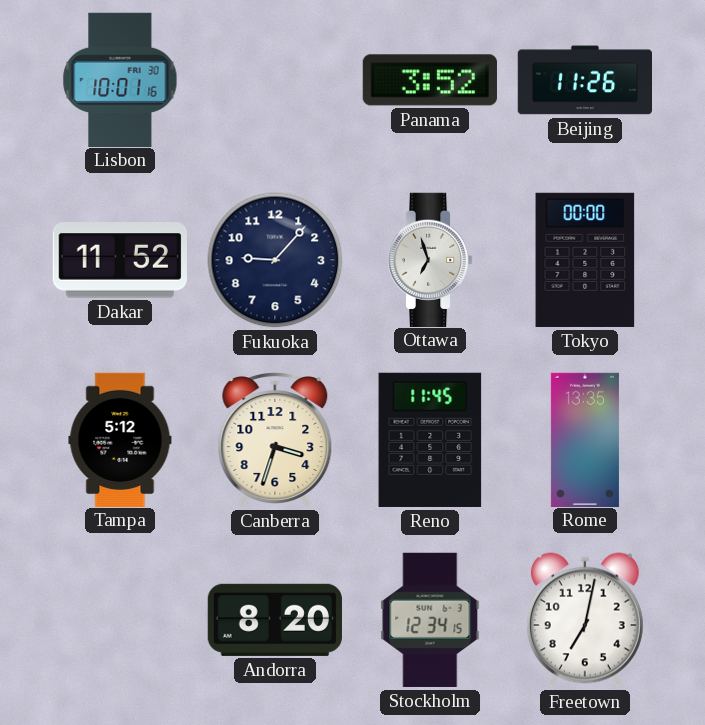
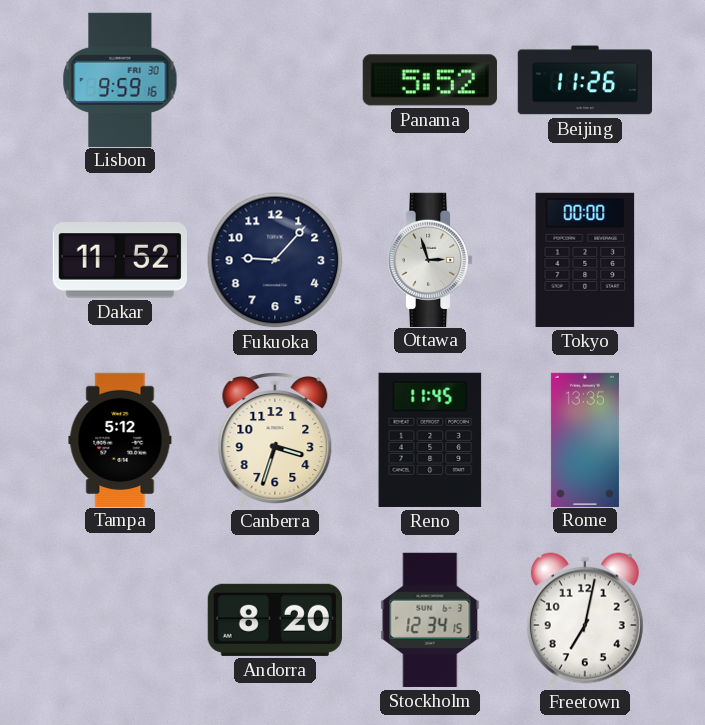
Lisbon: 10:01 -> 9:59
Panama: 3:52 -> 5:52
Ottawa: 6:57 -> 2:57
